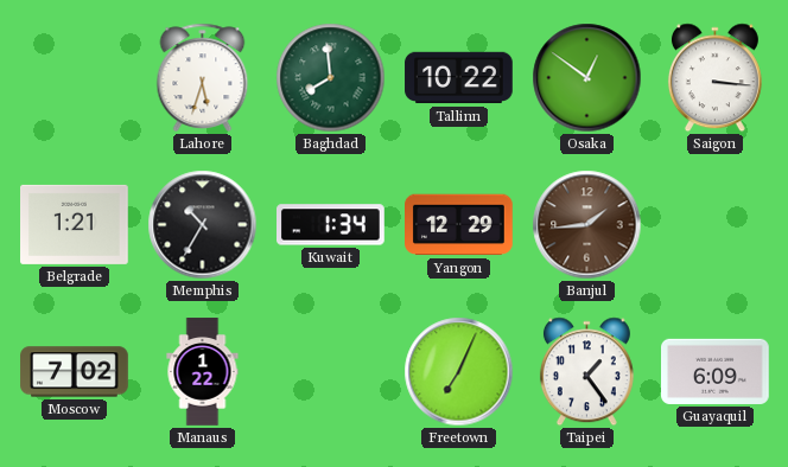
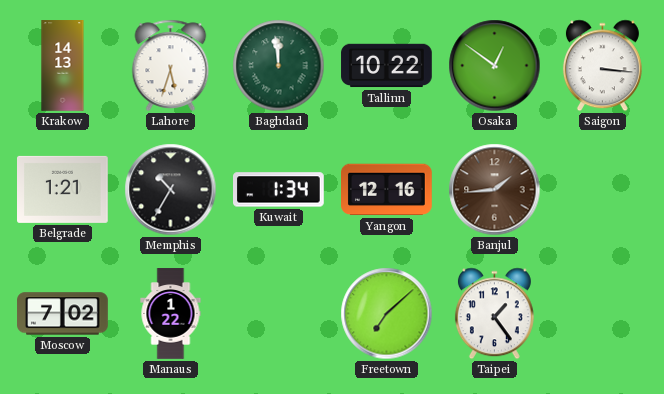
Krakow: none -> 14:13
Baghdad: 7:59 -> 11:59
Yangon: 12:29 -> 12:16
Freetown: 7:04 -> 7:08
Guayaquil: 6:09 -> none
